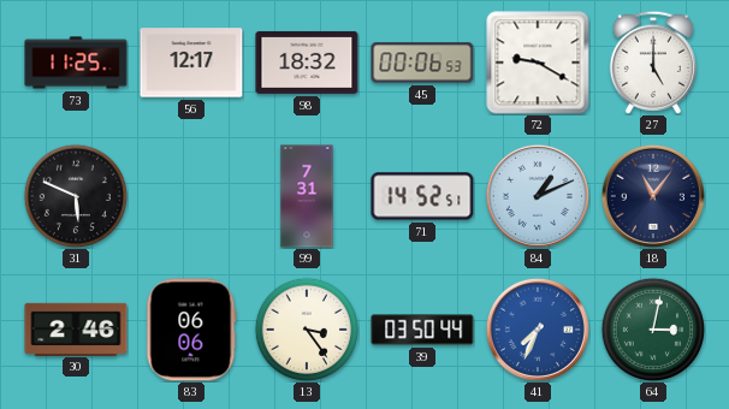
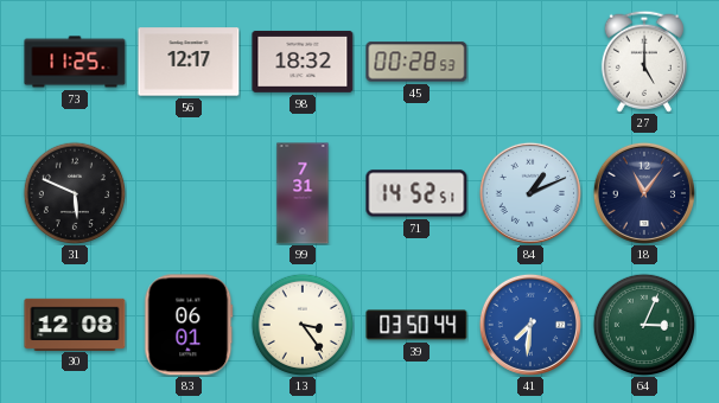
45: 00:06 -> 00:28
72: 9:20 -> none
30: 2:46 -> 12:08
83: 06:06 -> 06:01
41: 7:34 -> 7:31
64: 3:02 -> 3:04
